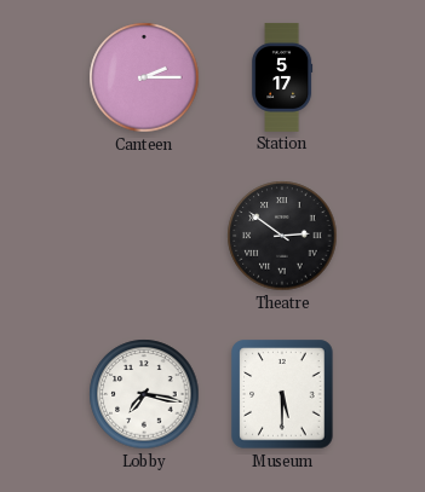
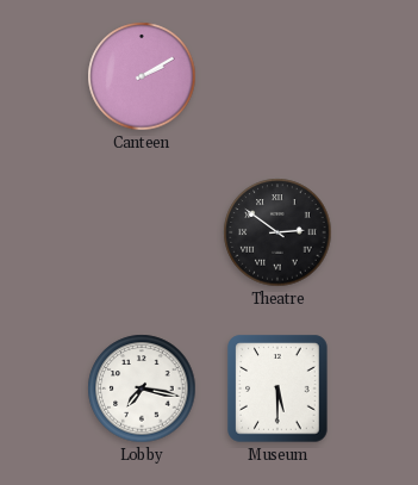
Canteen: 2:15 -> 2:10
Station: 5:17 -> none
